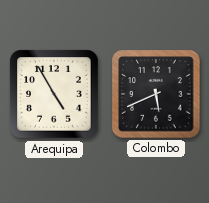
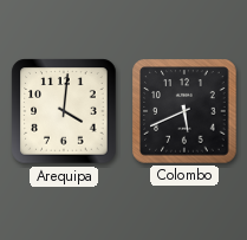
Arequipa: 4:55 -> 4:01
